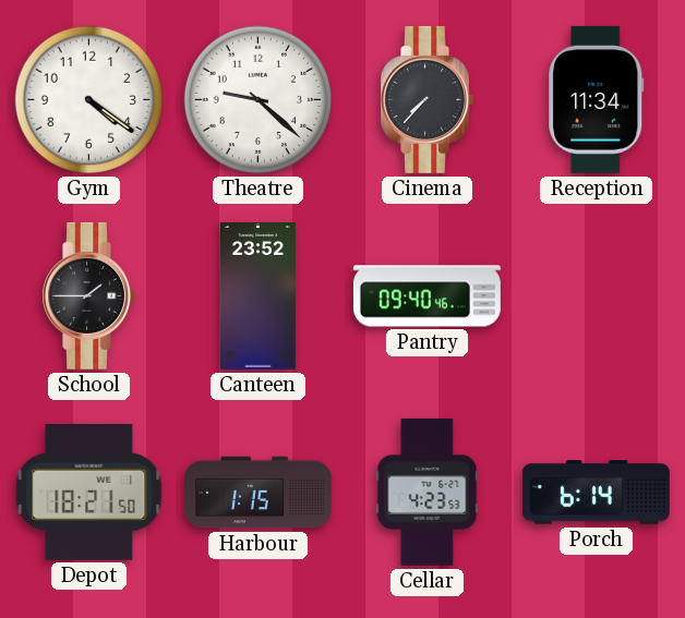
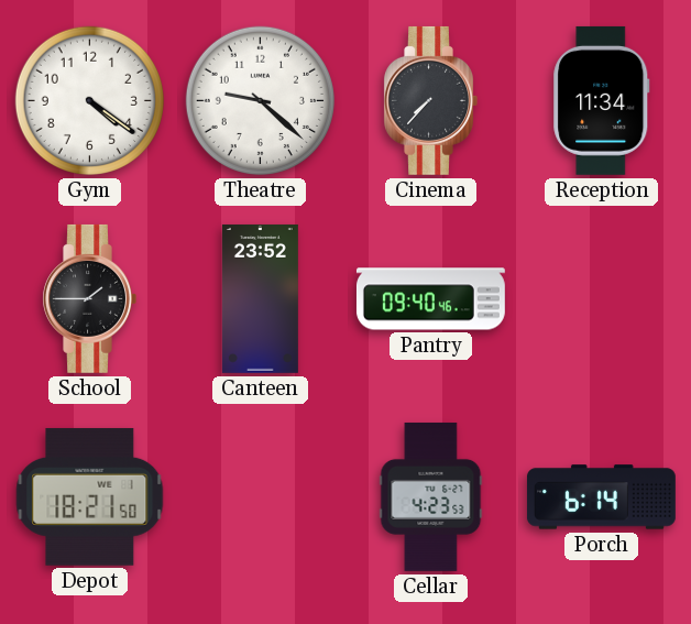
Harbour: 1:15 -> none
